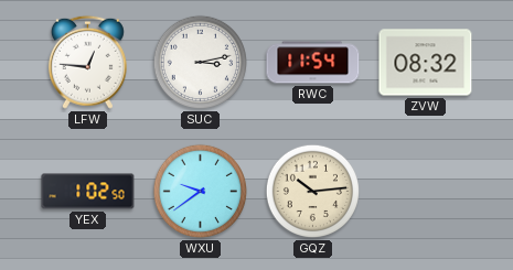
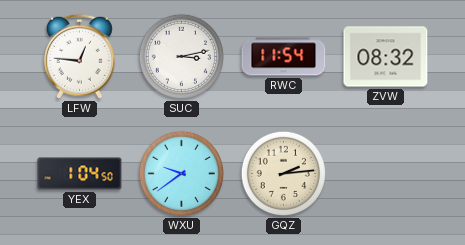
YEX: 1:02 -> 1:04
GQZ: 10:14 -> 2:14
